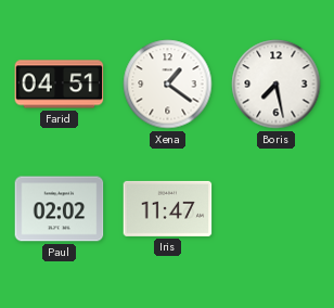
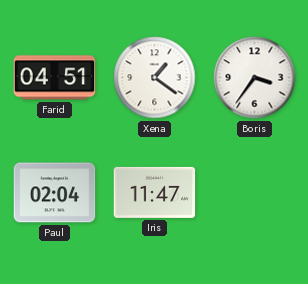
Boris: 7:28 -> 3:36
Paul: 02:02 -> 02:04
